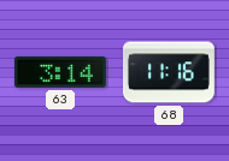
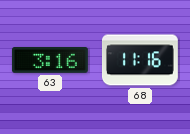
63: 3:14 -> 3:16
